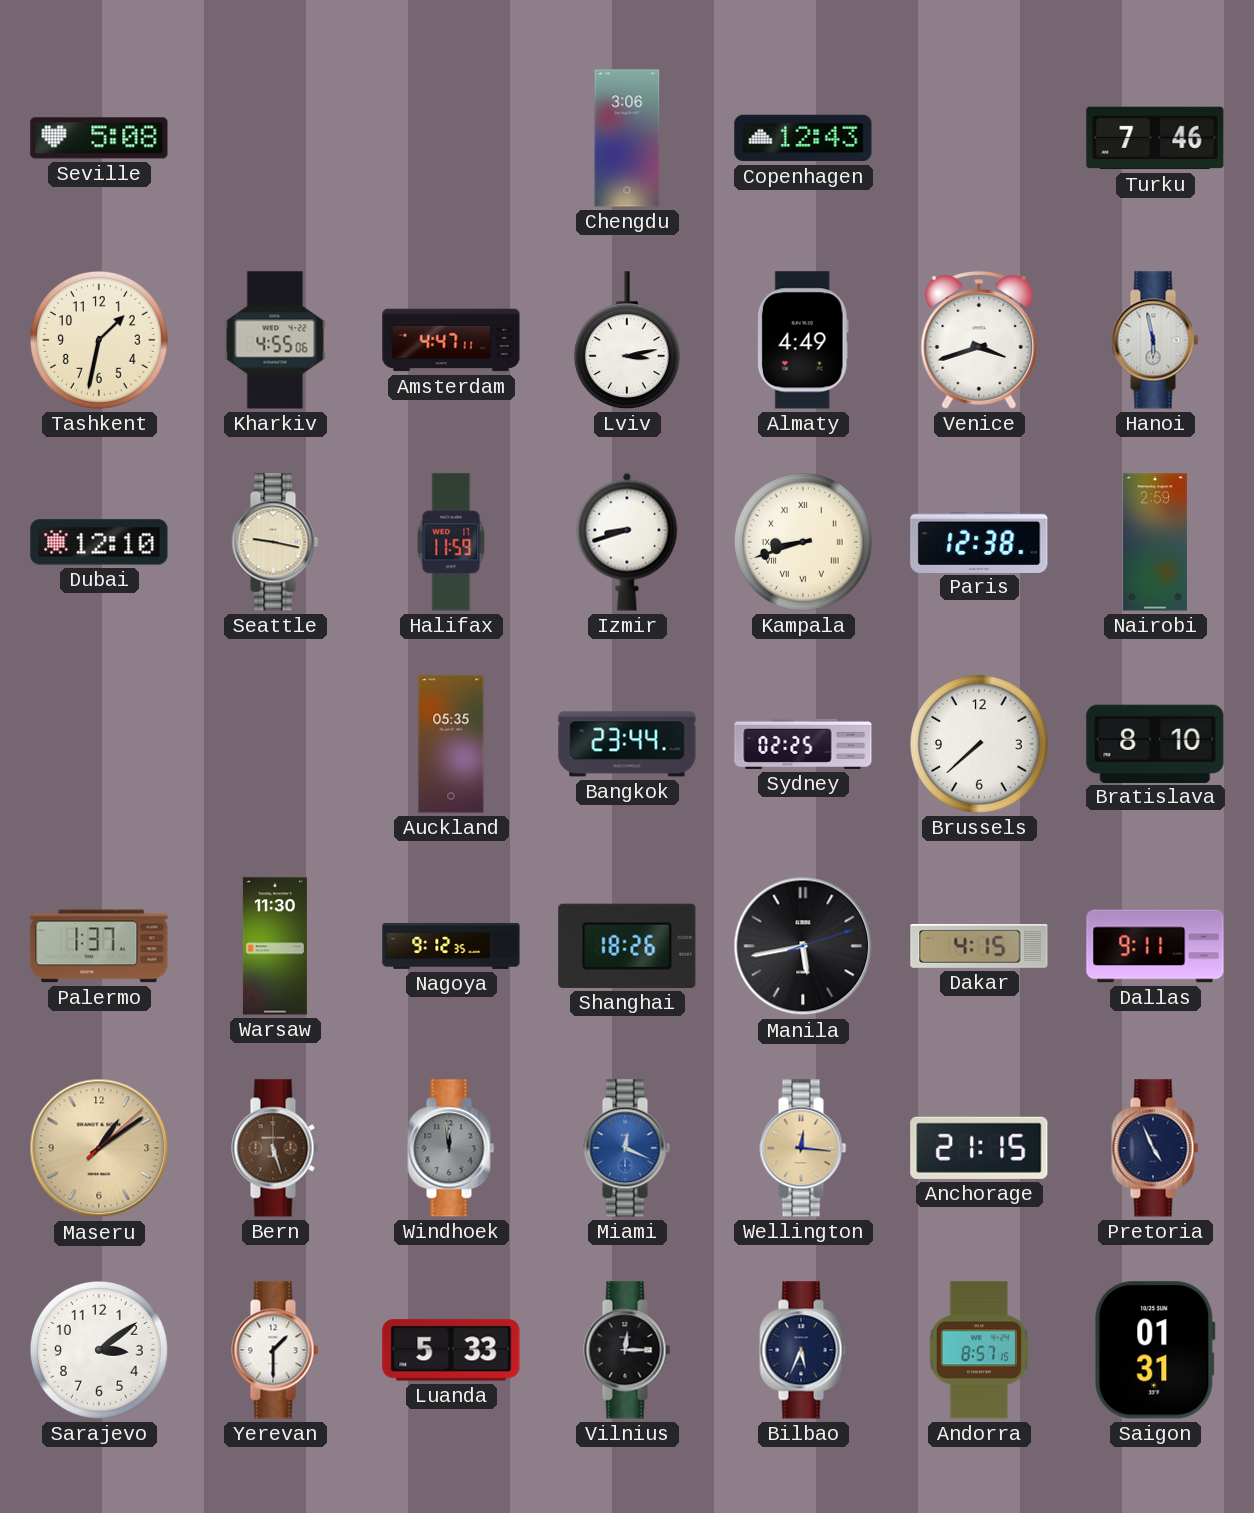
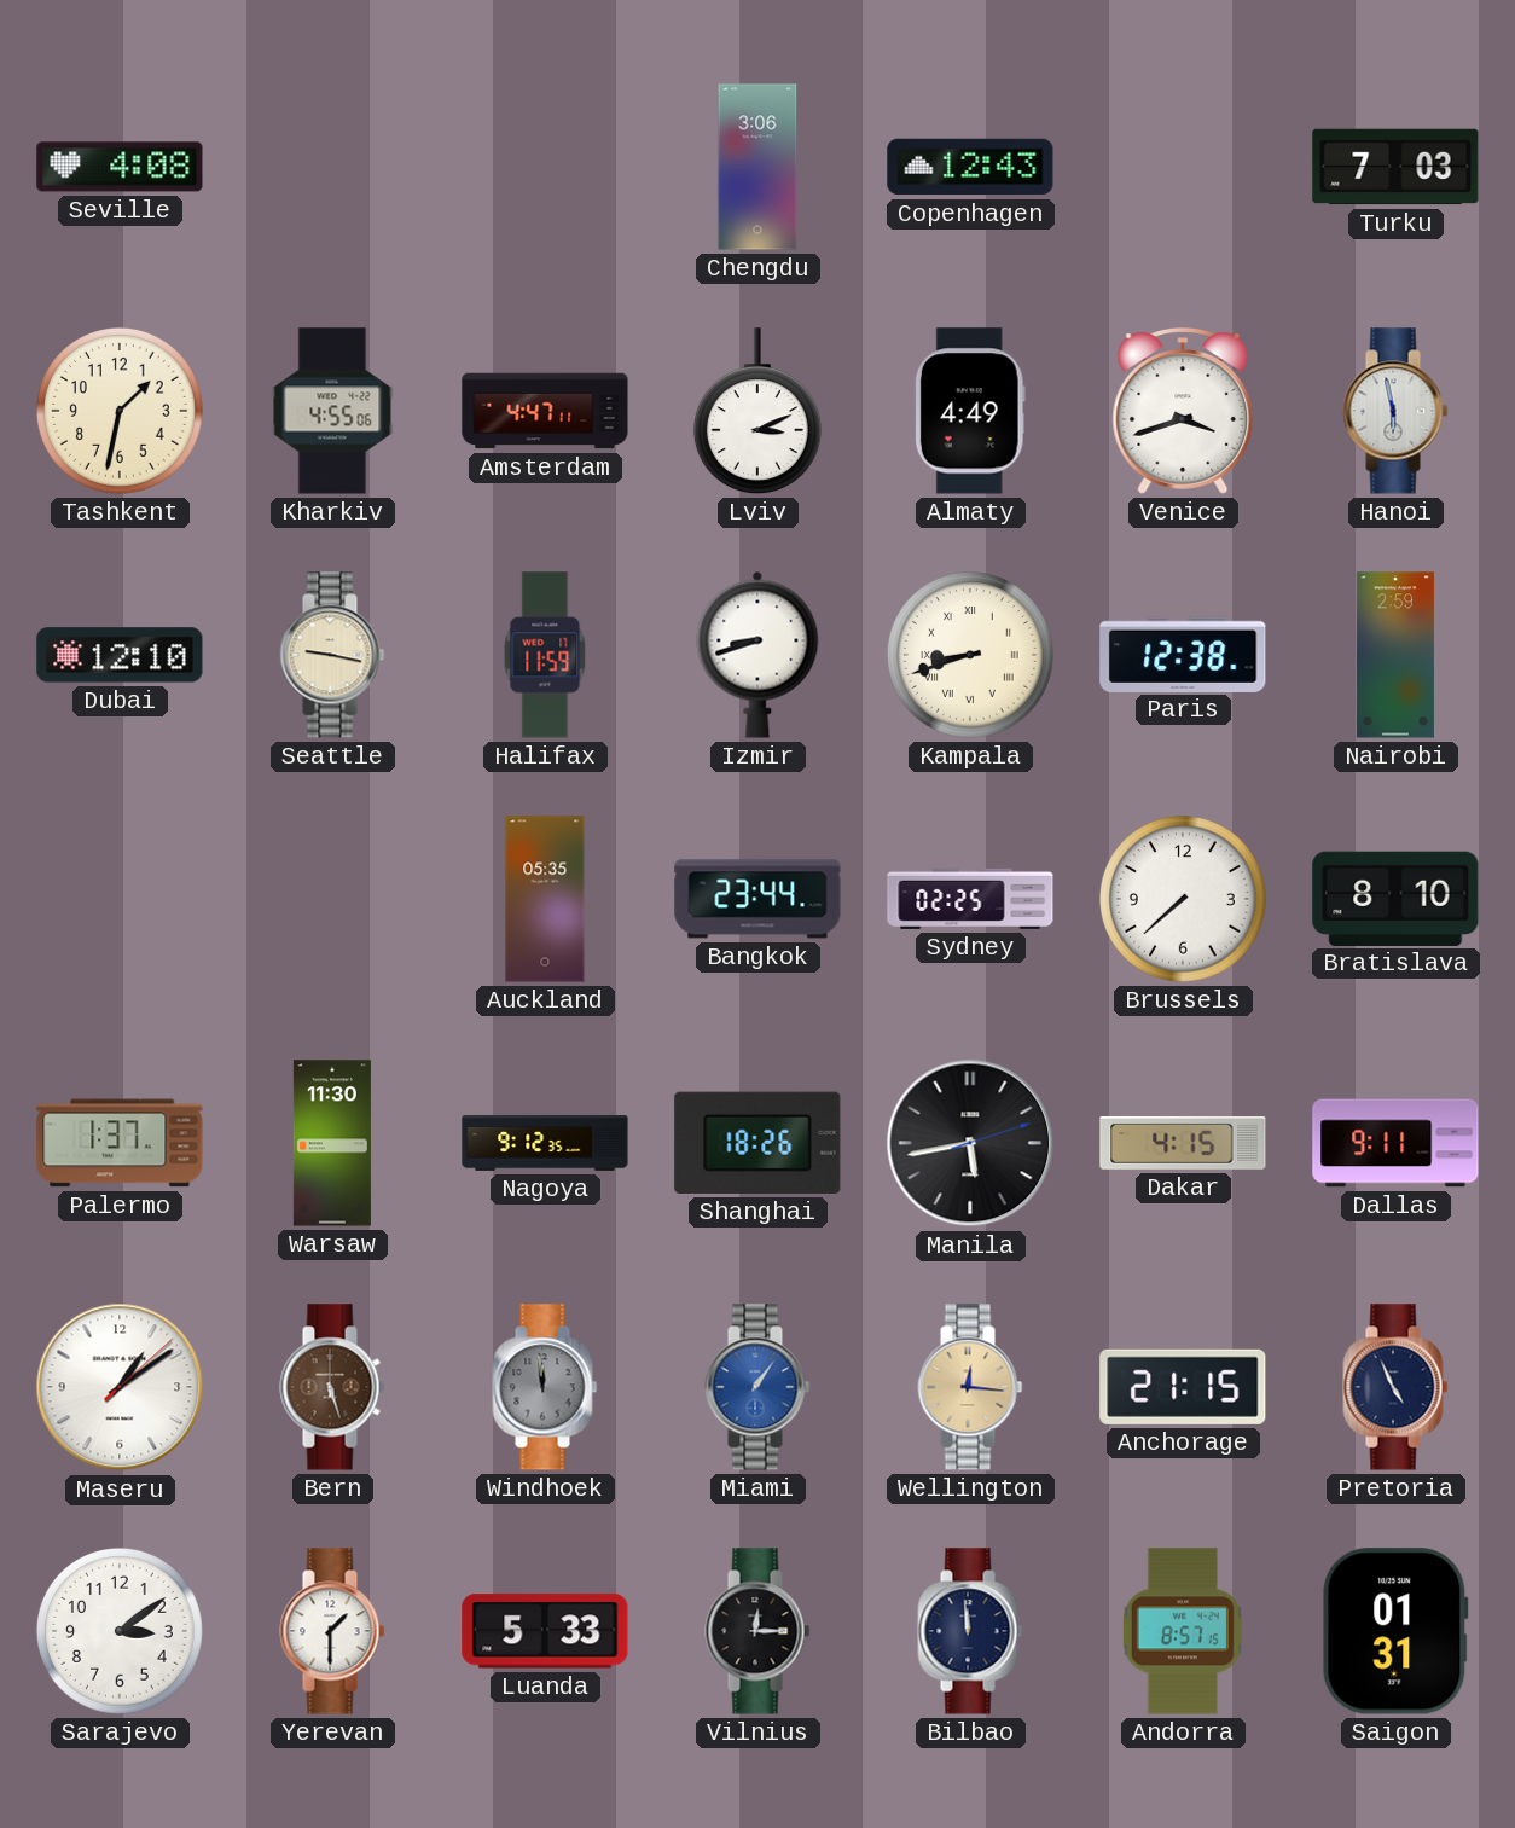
Seville: 5:08 -> 4:08
Turku: 7:46 -> 7:03
Lviv: 3:13 -> 3:11
Maseru dial: champagne -> white
Miami: 12:19 -> 1:06
Bilbao: 5:34 -> 11:59
